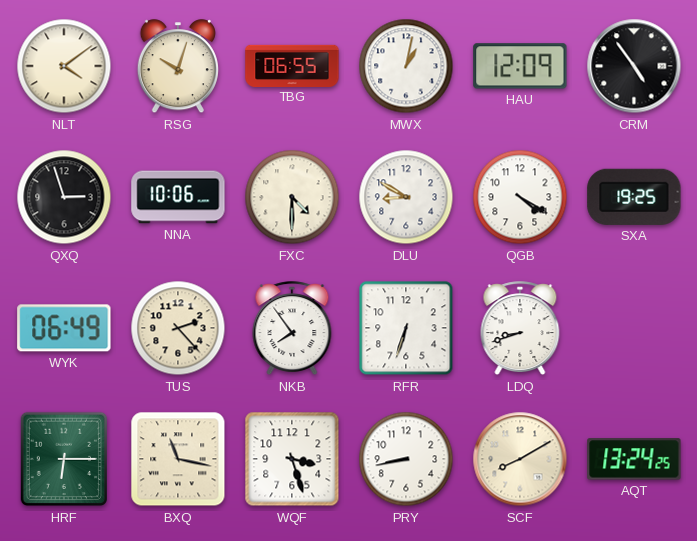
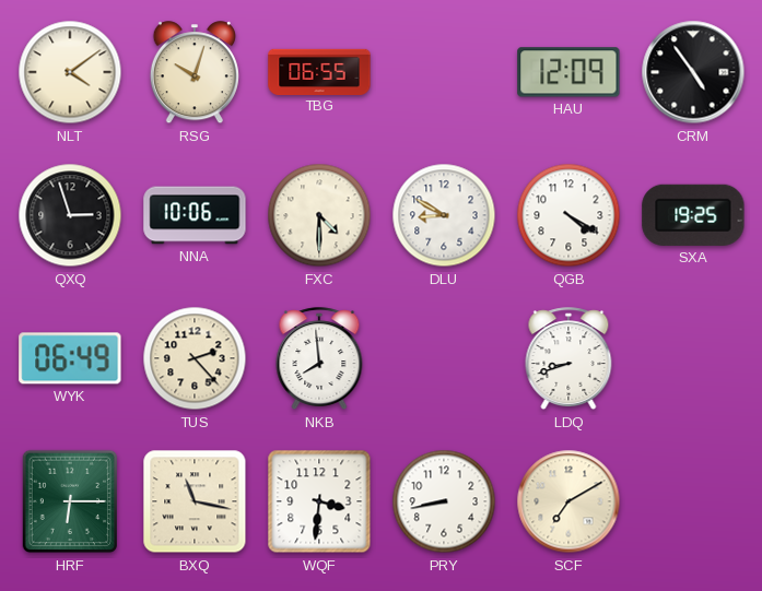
MWX: 1:02 -> none
NKB: 7:54 -> 7:59
RFR: 6:33 -> none
WQF: 3:27 -> 3:31
SCF: 8:10 -> 7:10
AQT: 13:24 -> none
